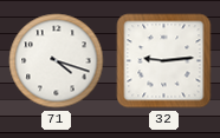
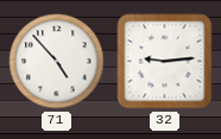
71: 4:18 -> 4:53
